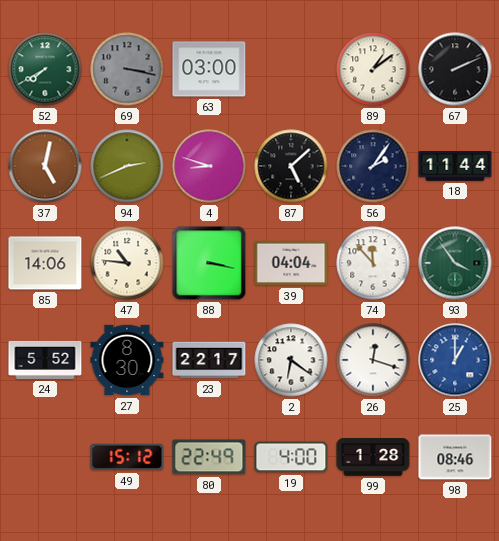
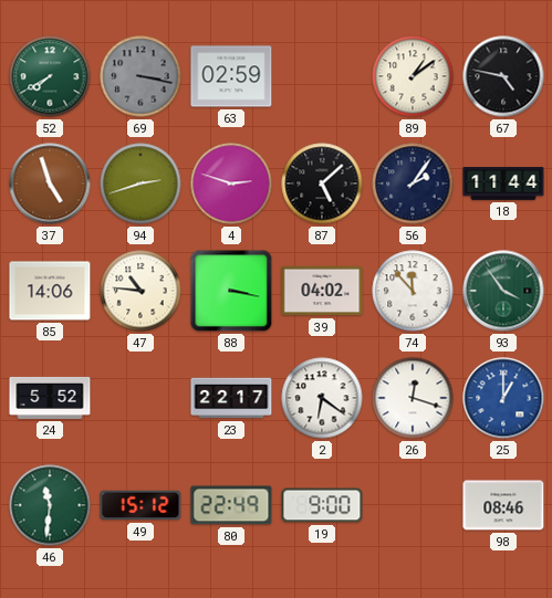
63: 03:00 -> 02:59
67: 2:11 -> 4:47
37: 5:02 -> 4:57
94: 2:41 -> 2:42
4: 8:48 -> 2:48
39: 04:04 -> 04:02
27: 8:30 -> none
46: none -> 11:31
19: 4:00 -> 9:00
99: 1:28 -> none
